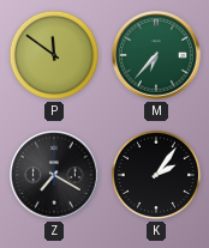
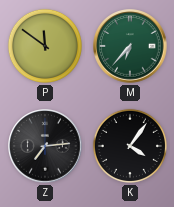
Z: 7:20 -> 7:14
K: 2:06 -> 4:06
